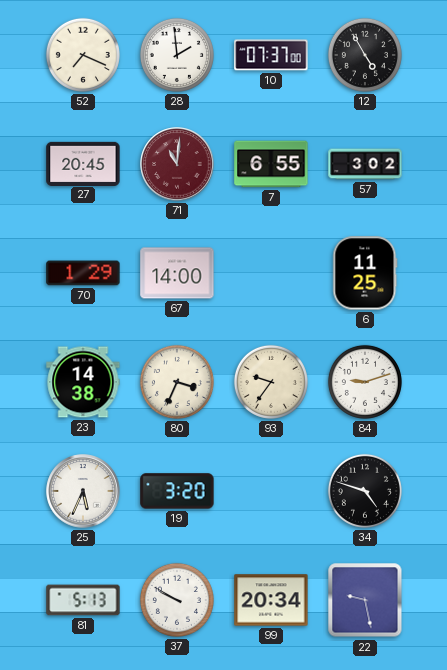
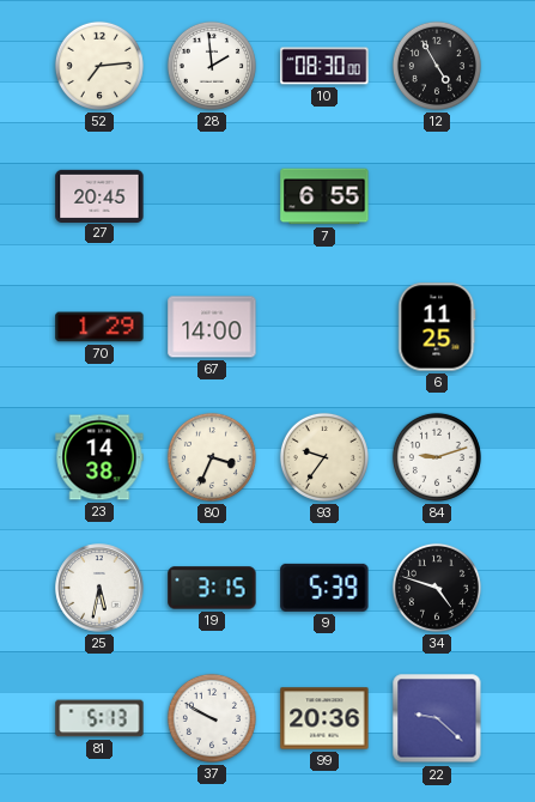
52: 7:19 -> 7:14
10: 07:37 -> 08:30
71: 11:01 -> none
57: 3:02 -> none
25: 5:34 -> 5:32
19: 3:20 -> 3:15
9: none -> 5:39
99: 20:34 -> 20:36
22: 9:28 -> 9:22
